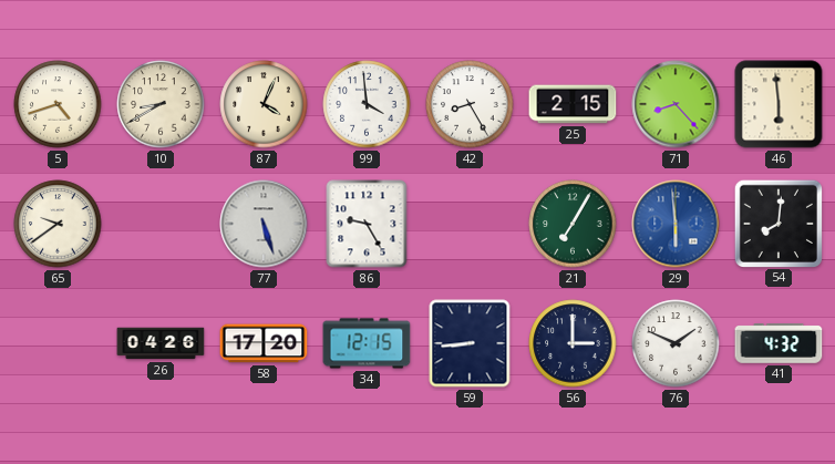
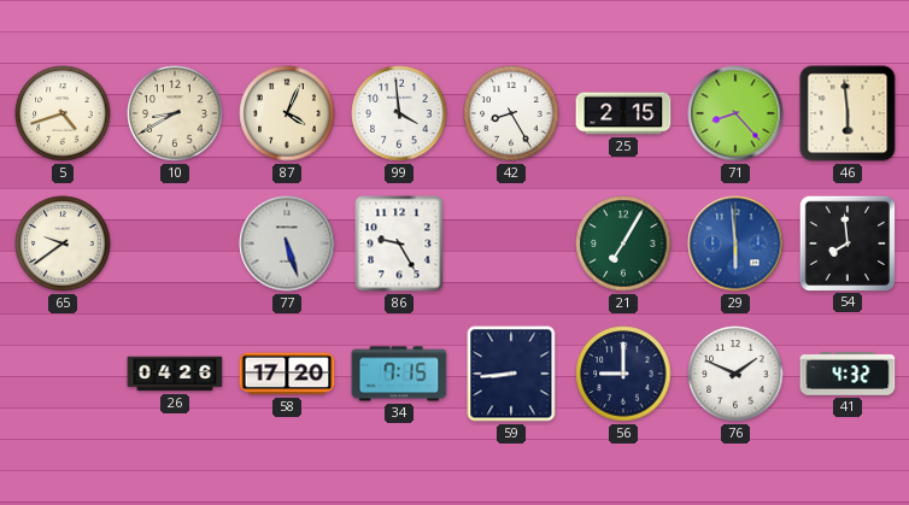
54: 8:01 -> 7:59
34: 12:15 -> 7:15
56: 3:00 -> 9:00
